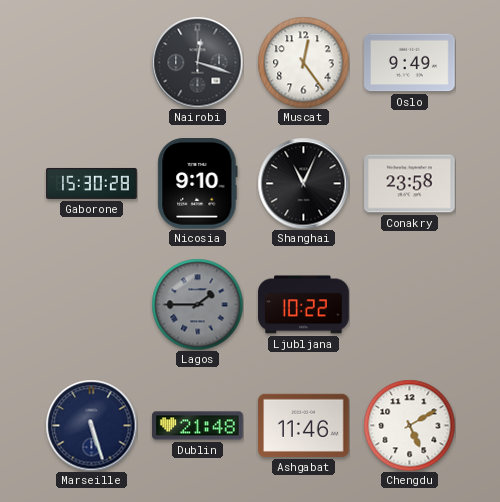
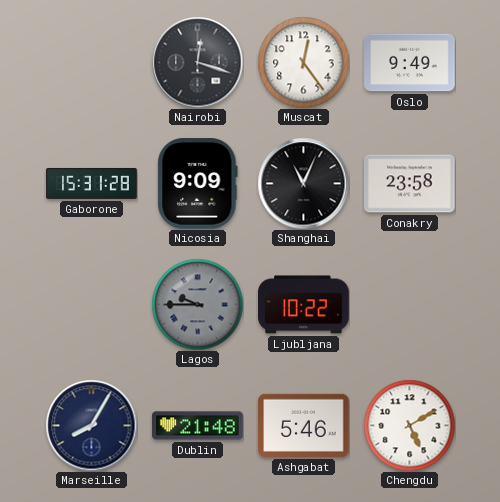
Gaborone: 15:30 -> 15:31
Nicosia: 9:10 -> 9:09
Lagos: 1:45 -> 9:45
Marseille: 5:27 -> 8:05
Ashgabat: 11:46 -> 5:46
